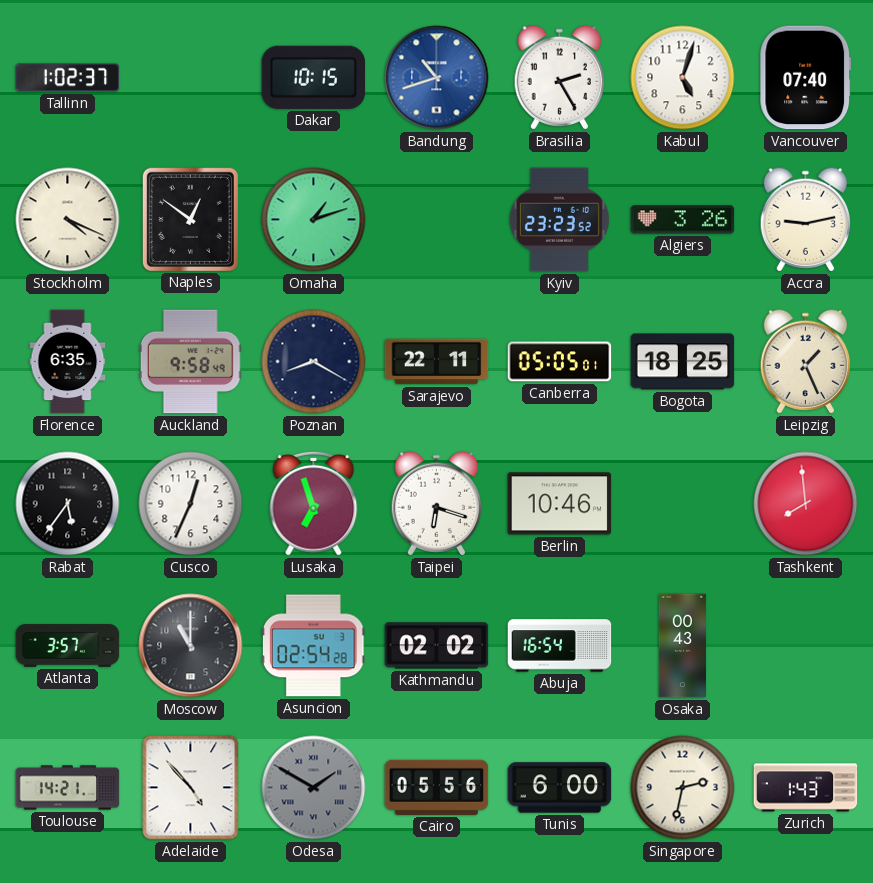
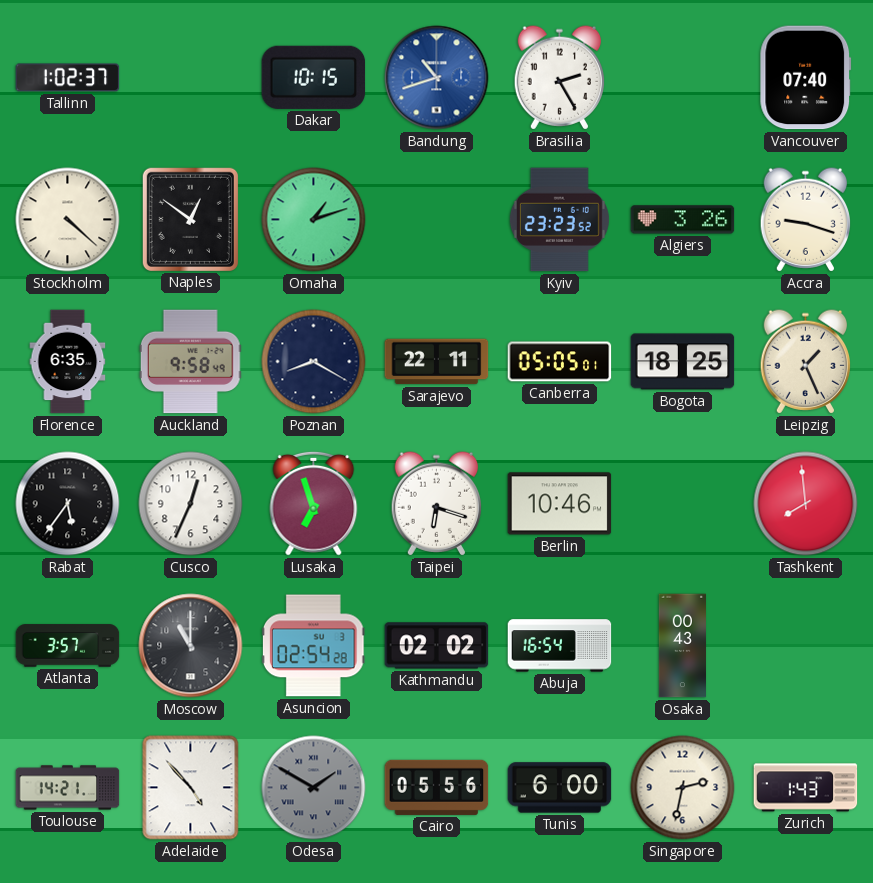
Kabul: 5:03 -> none
Stockholm: 4:19 -> 4:22
Accra: 9:13 -> 9:18
